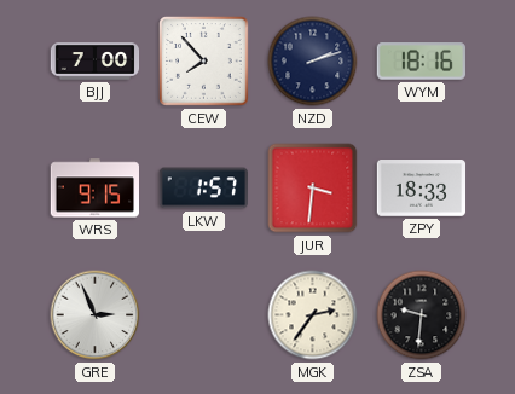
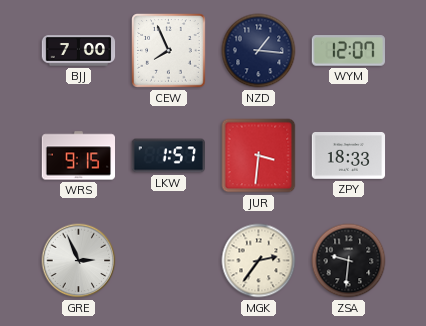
CEW: 7:53 -> 7:56
NZD: 2:12 -> 1:16
WYM: 18:16 -> 12:07
